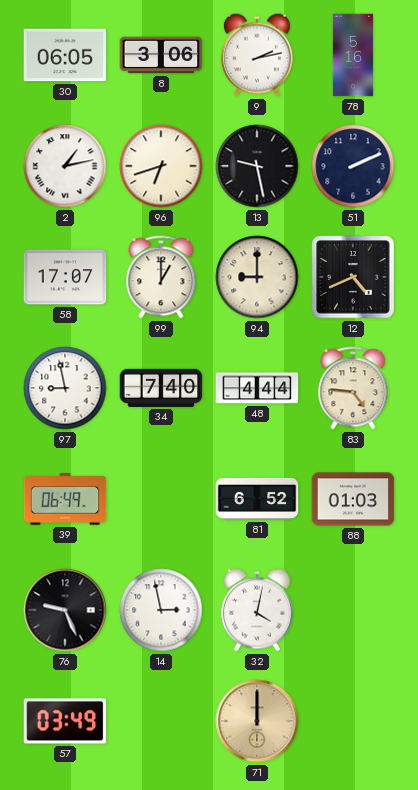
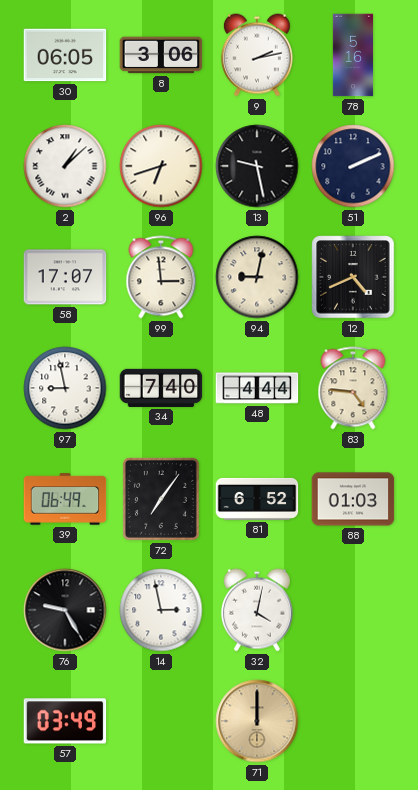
2: 1:13 -> 1:08
99: 1:00 -> 2:59
94: 9:00 -> 9:02
72: none -> 7:06
76: 9:26 -> 9:25
